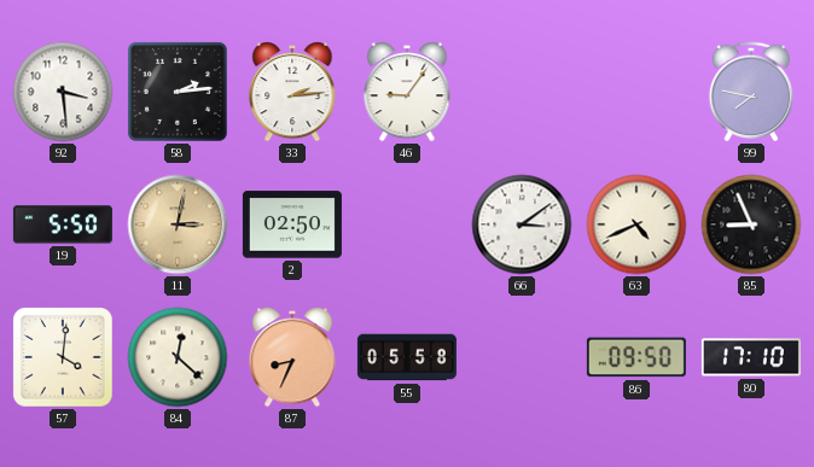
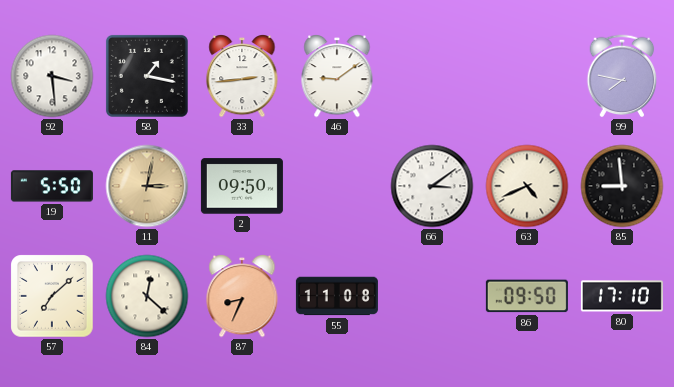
58: 2:14 -> 1:17
33: 2:14 -> 2:44
46: 9:06 -> 9:09
2: 02:50 -> 09:50
85: 8:56 -> 8:59
57: 4:01 -> 7:08
55: 05:58 -> 11:08
